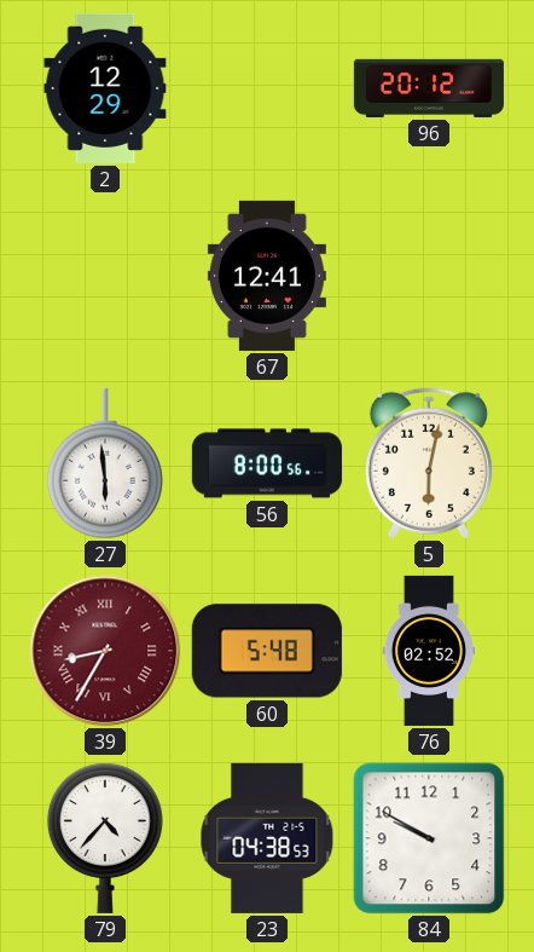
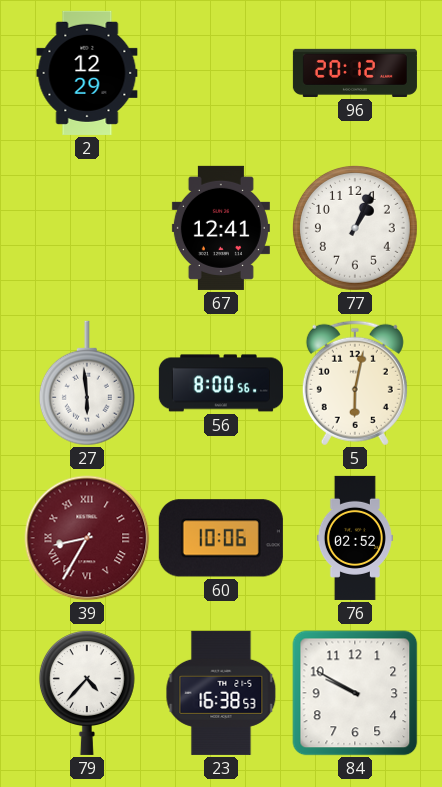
77: none -> 1:04
60: 5:48 -> 10:06
23: 04:38 -> 16:38
